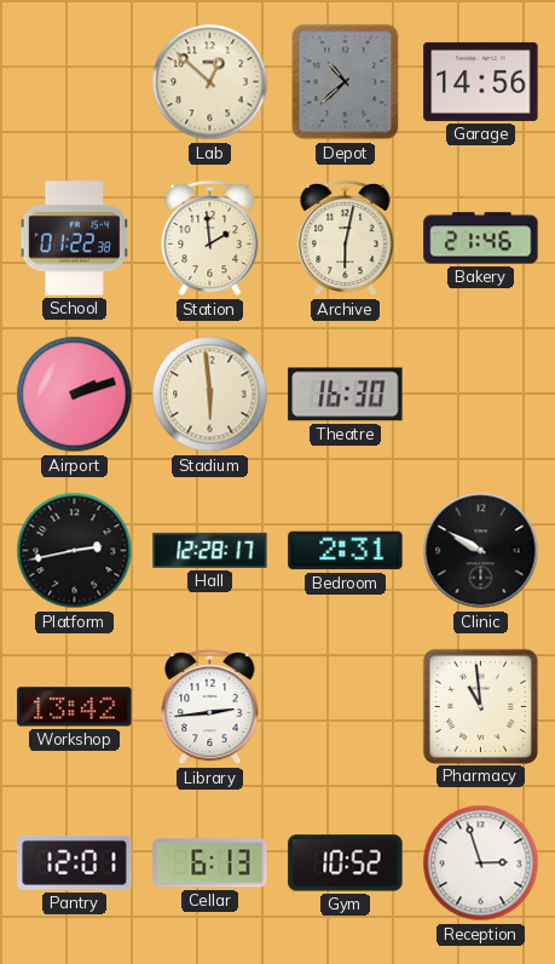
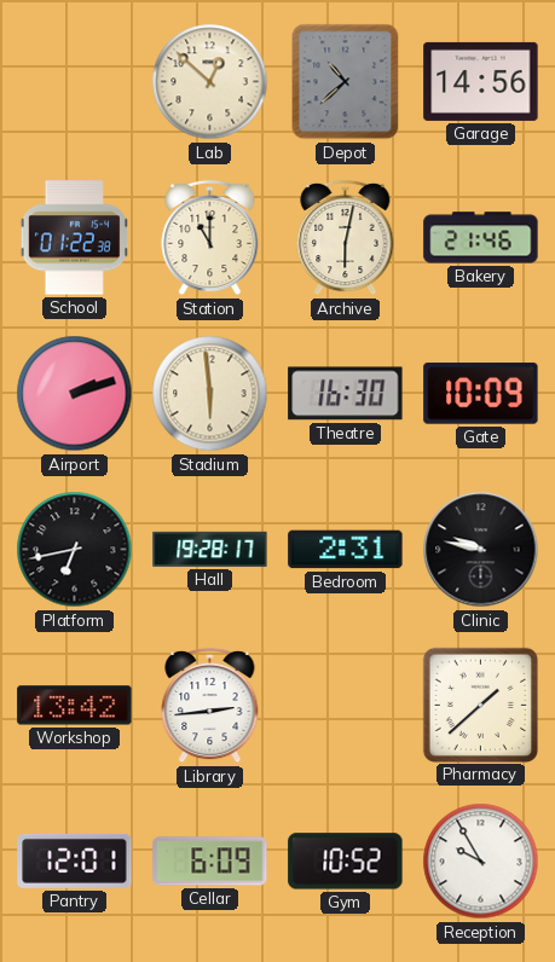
Station: 1:59 -> 11:00
Gate: none -> 10:09
Platform: 2:43 -> 6:43
Hall: 12:28 -> 19:28
Clinic: 9:50 -> 9:47
Pharmacy: 10:59 -> 1:38
Cellar: 6:13 -> 6:09
Reception: 2:57 -> 9:55
